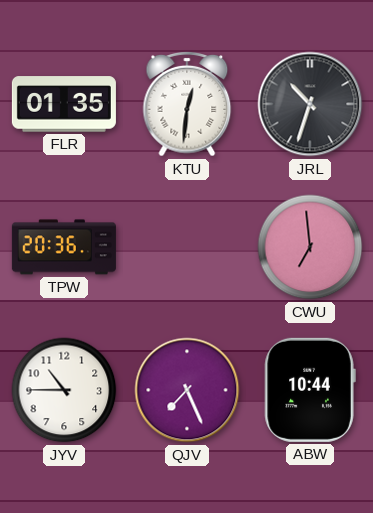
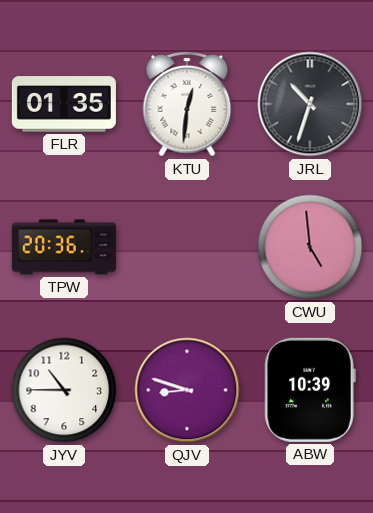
CWU: 6:59 -> 4:59
QJV: 7:26 -> 8:48
ABW: 10:44 -> 10:39
